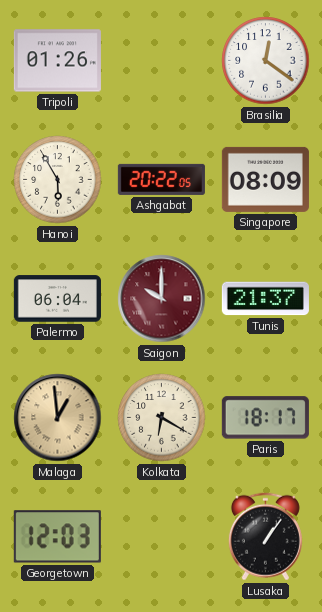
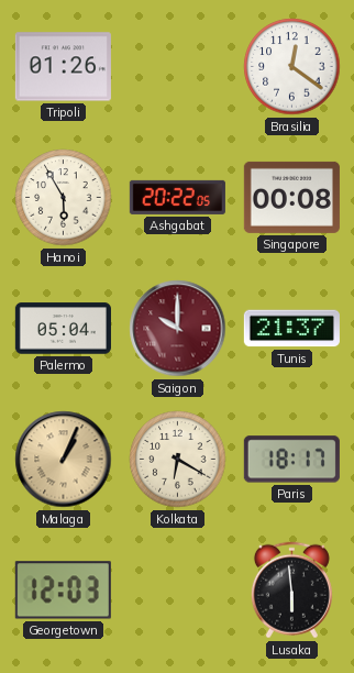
Singapore: 08:09 -> 00:08
Palermo: 06:04 -> 05:04
Malaga: 12:59 -> 1:04
Lusaka: 1:06 -> 5:59
